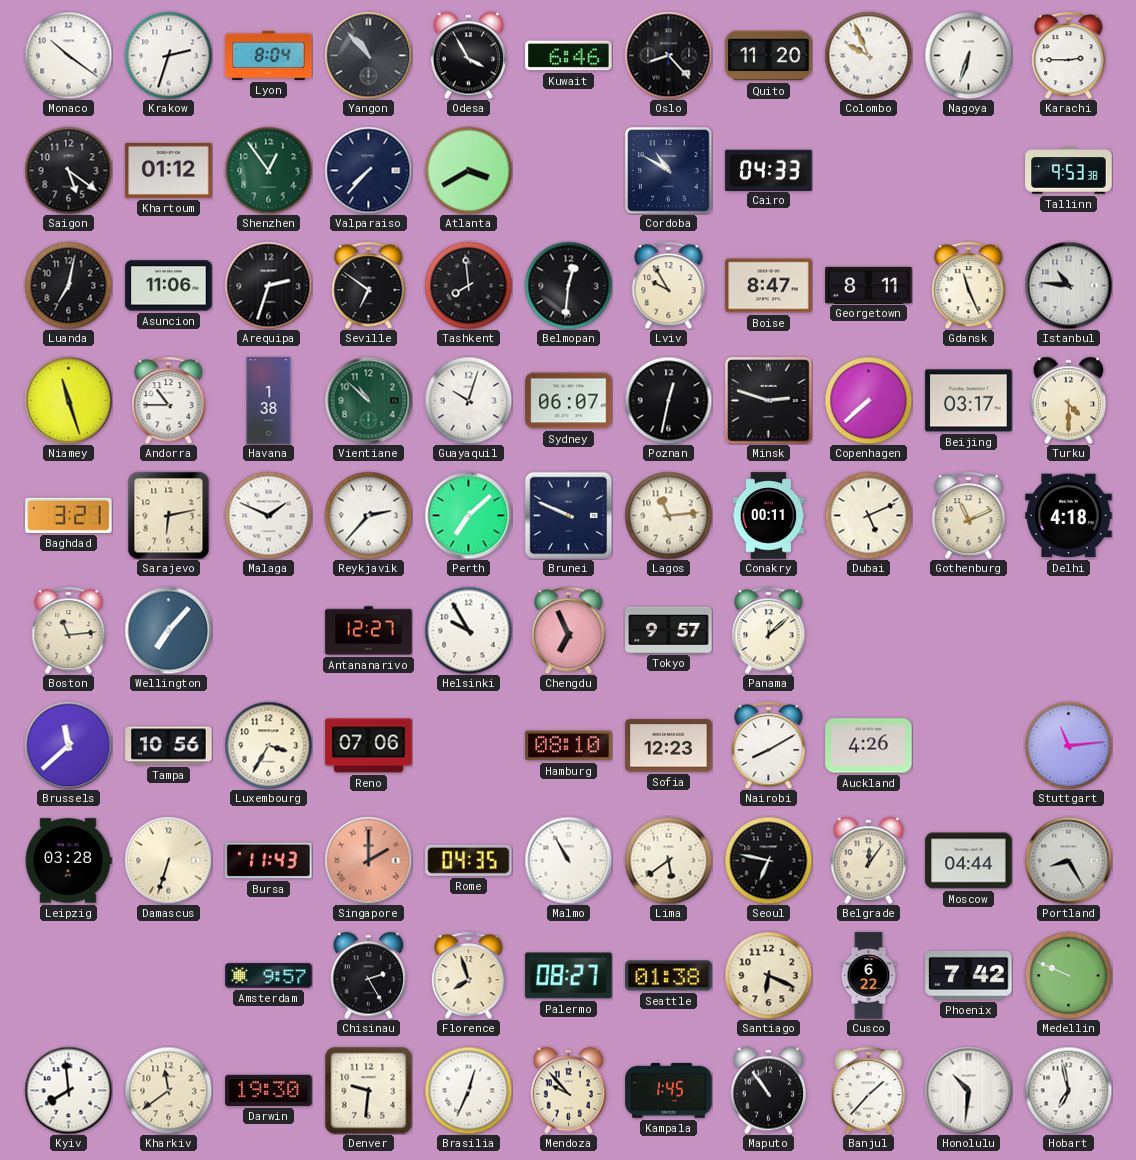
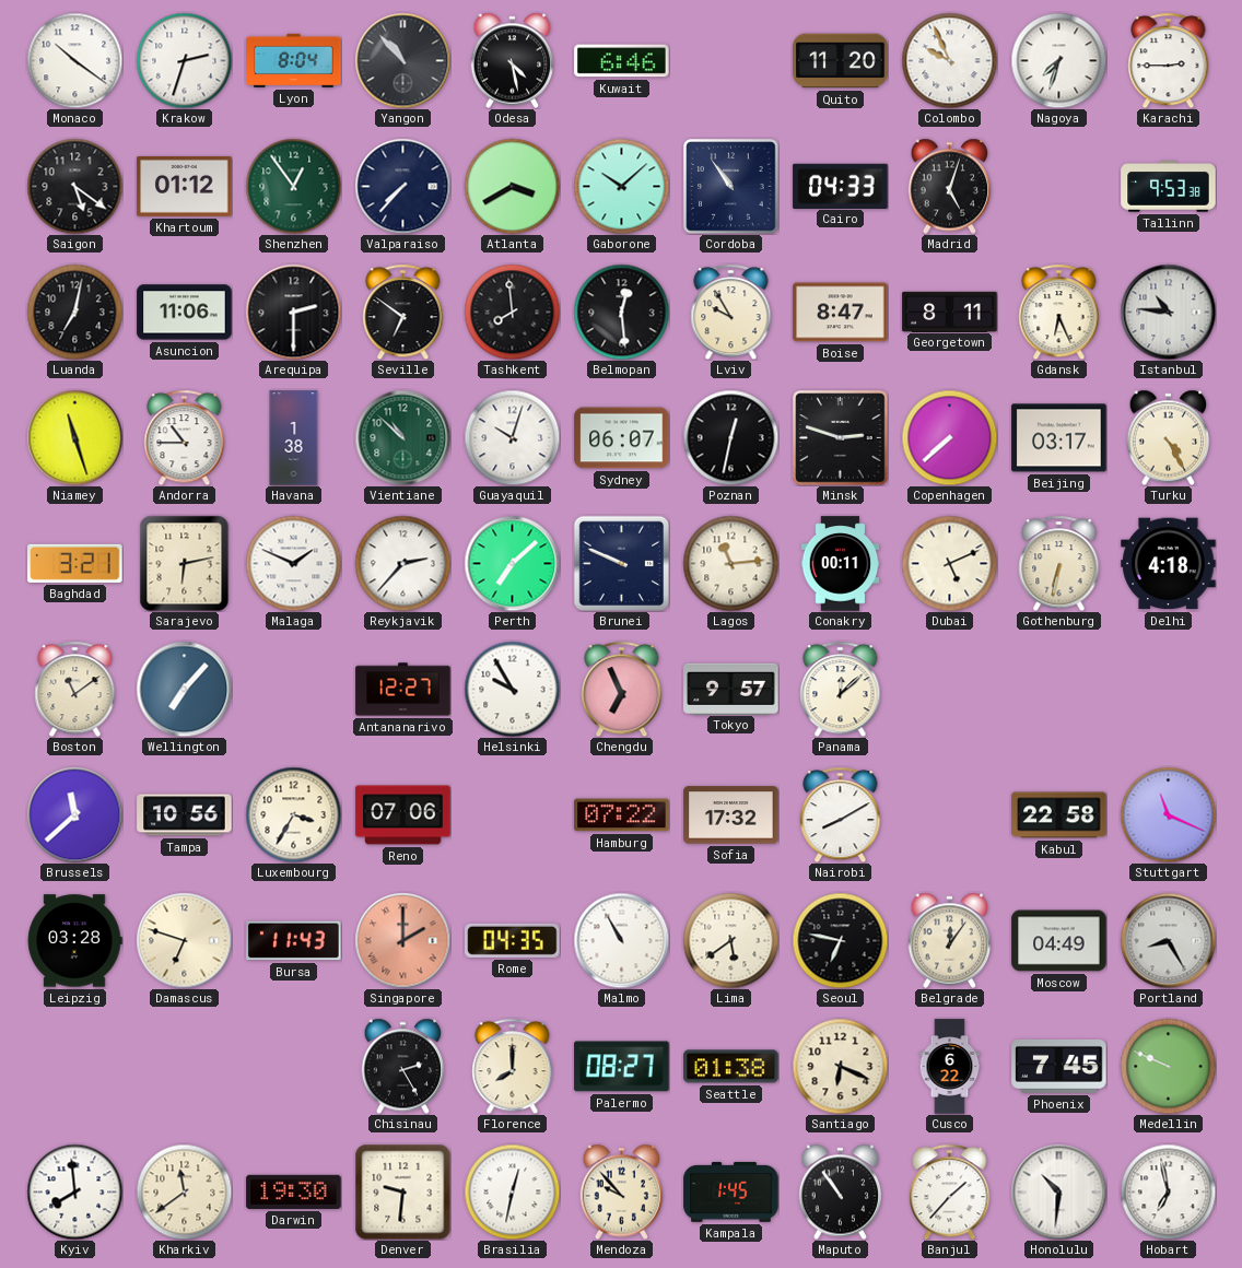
Odesa: 3:55 -> 4:28
Oslo: 8:23 -> none
Nagoya: 6:33 -> 7:33
Gaborone: none -> 10:08
Cordoba: 10:50 -> 10:54
Madrid: none -> 5:03
Arequipa: 2:33 -> 2:30
Belmopan: 12:31 -> 12:29
Gdansk: 11:26 -> 6:26
Turku: 4:30 -> 4:25
Gothenburg: 11:11 -> 6:32
Boston: 11:14 -> 11:09
Hamburg: 08:10 -> 07:22
Sofia: 12:23 -> 17:32
Auckland: 4:26 -> none
Kabul: none -> 22:58
Stuttgart: 11:14 -> 11:19
Damascus: 6:33 -> 6:48
Moscow: 04:44 -> 04:49
Amsterdam: 9:57 -> none
Florence: 7:57 -> 8:00
Phoenix: 7:42 -> 7:45
Brasilia: 12:34 -> 12:32
